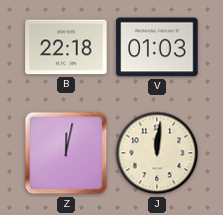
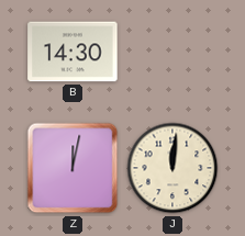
B: 22:18 -> 14:30
V: 01:03 -> none
